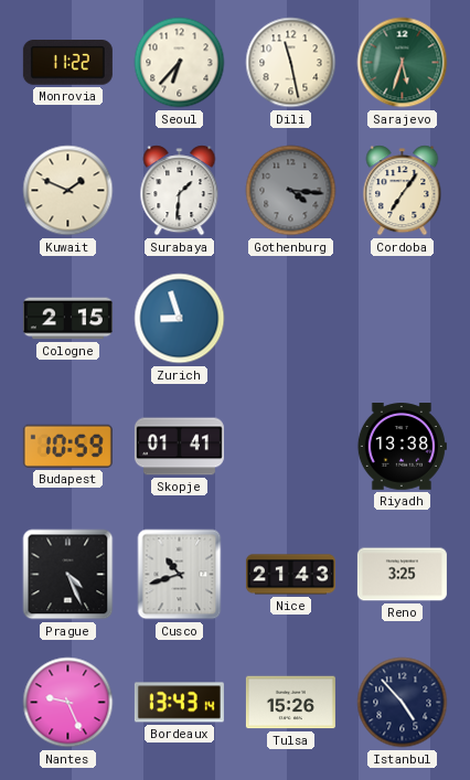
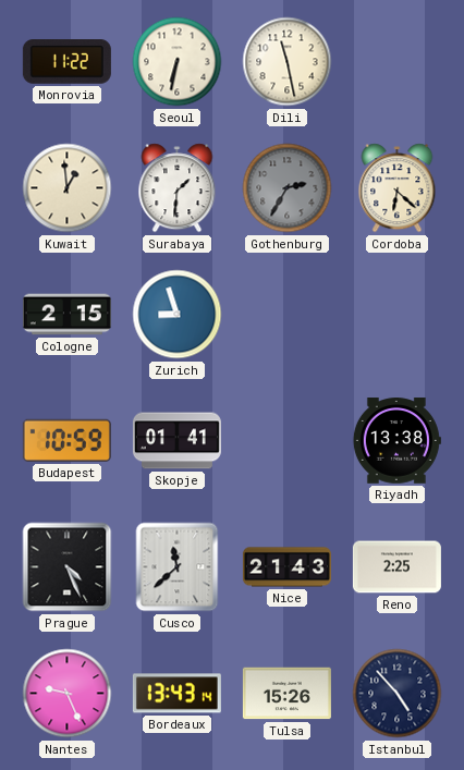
Seoul: 6:37 -> 6:32
Sarajevo: 5:33 -> none
Kuwait: 1:49 -> 12:59
Gothenburg: 4:16 -> 2:35
Cordoba: 7:06 -> 6:22
Cusco: 10:42 -> 11:38
Reno: 3:25 -> 2:25
